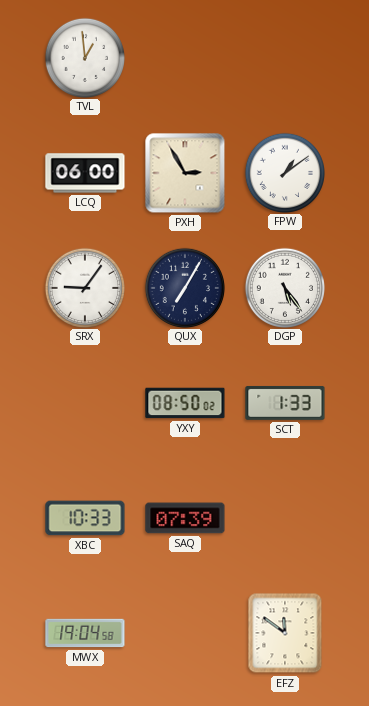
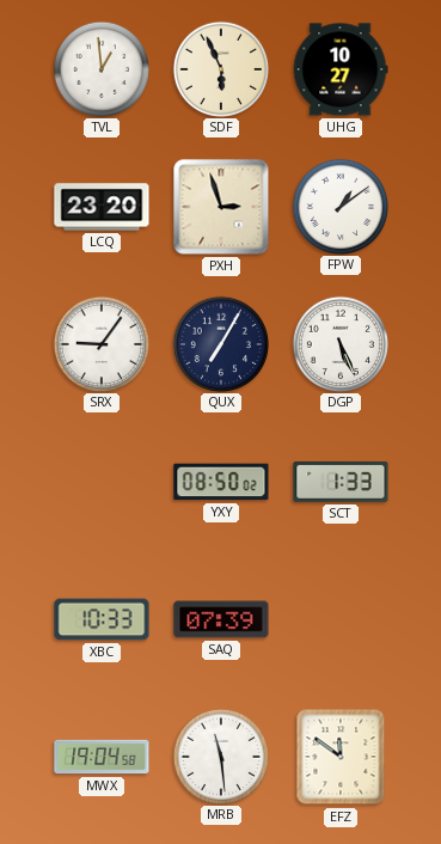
SDF: none -> 5:56
UHG: none -> 10:27
LCQ: 06:00 -> 23:20
PXH: 2:55 -> 2:57
DGP: 5:24 -> 5:26
MRB: none -> 11:29
